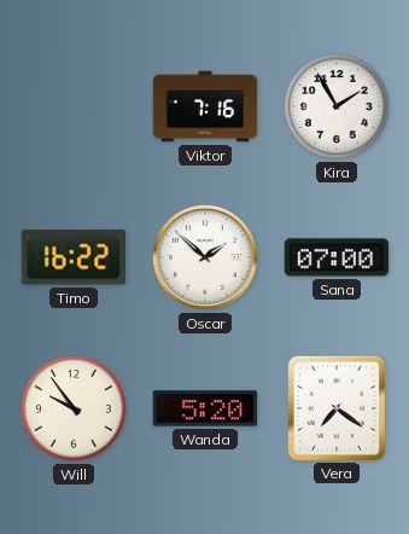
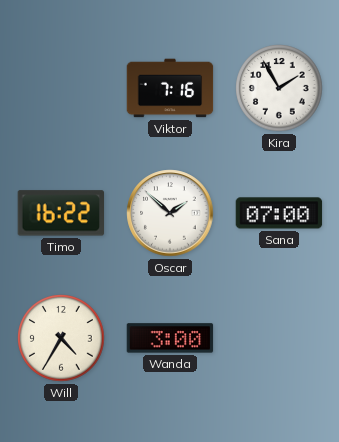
Will: 9:54 -> 4:35
Wanda: 5:20 -> 3:00
Vera: 7:21 -> none
